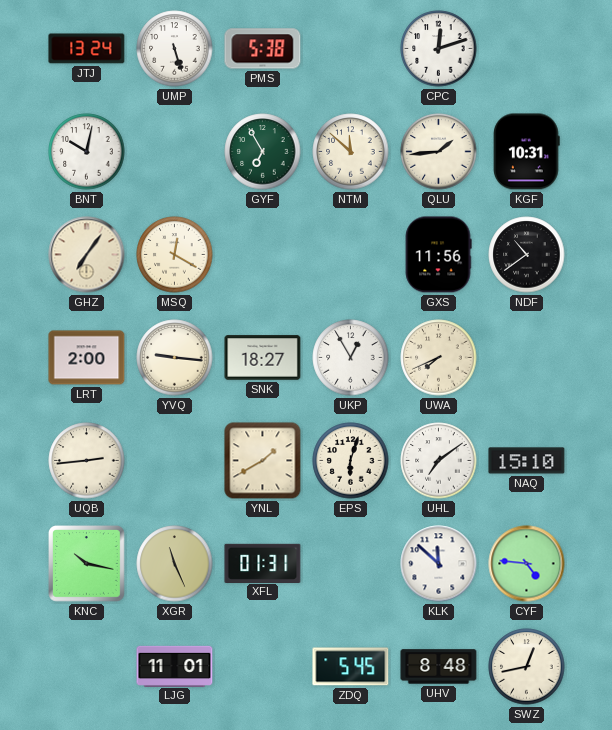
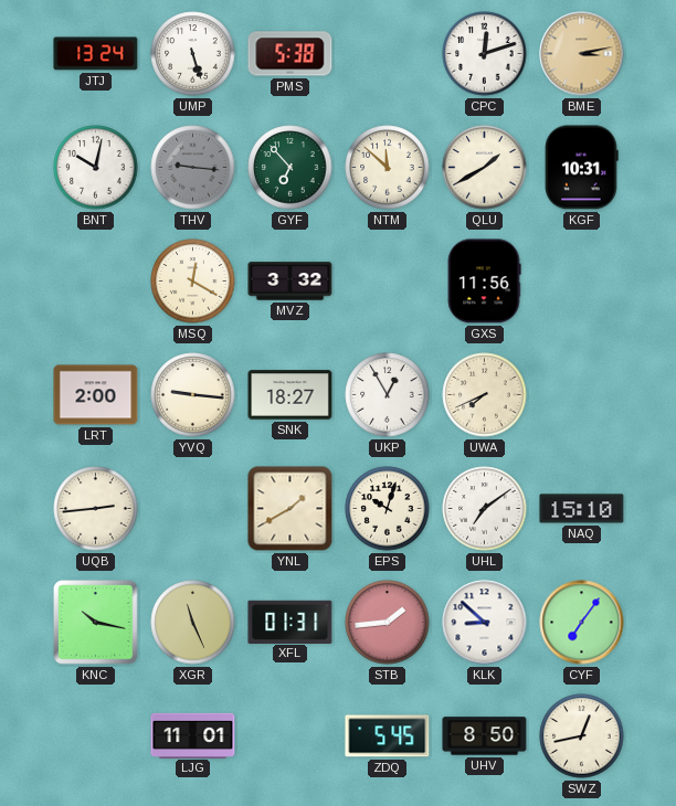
BME: none -> 3:13
THV: none -> 9:16
GYF: 6:55 -> 6:53
QLU: 1:44 -> 1:40
GHZ: 7:06 -> none
MVZ: none -> 3:32
NDF: 10:39 -> none
EPS: 6:03 -> 10:03
STB: none -> 1:44
KLK: 11:52 -> 8:52
CYF: 4:46 -> 7:06
UHV: 8:48 -> 8:50
